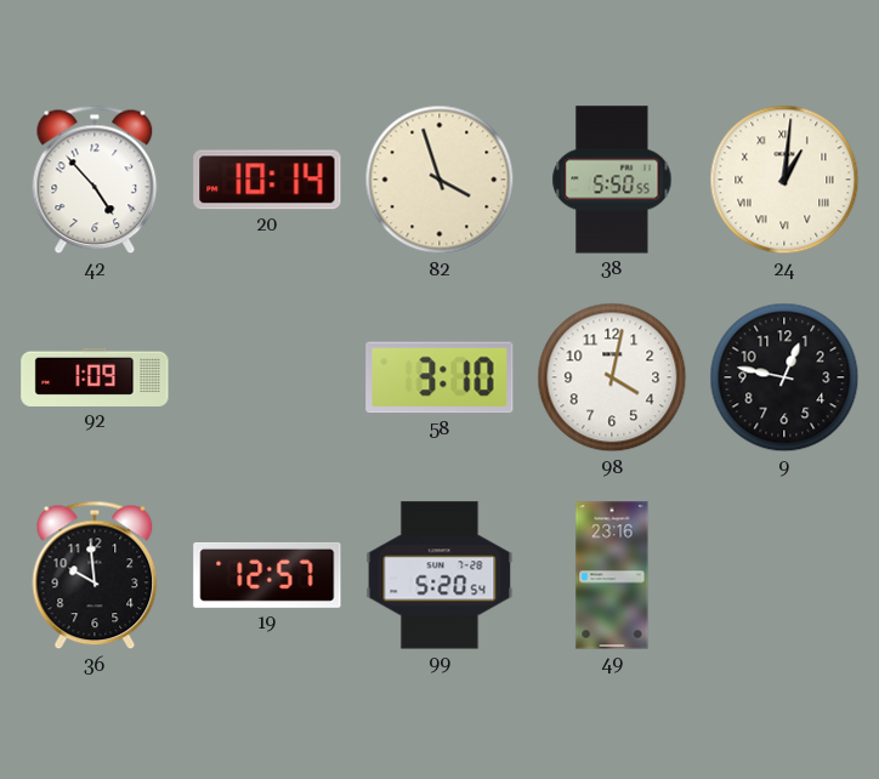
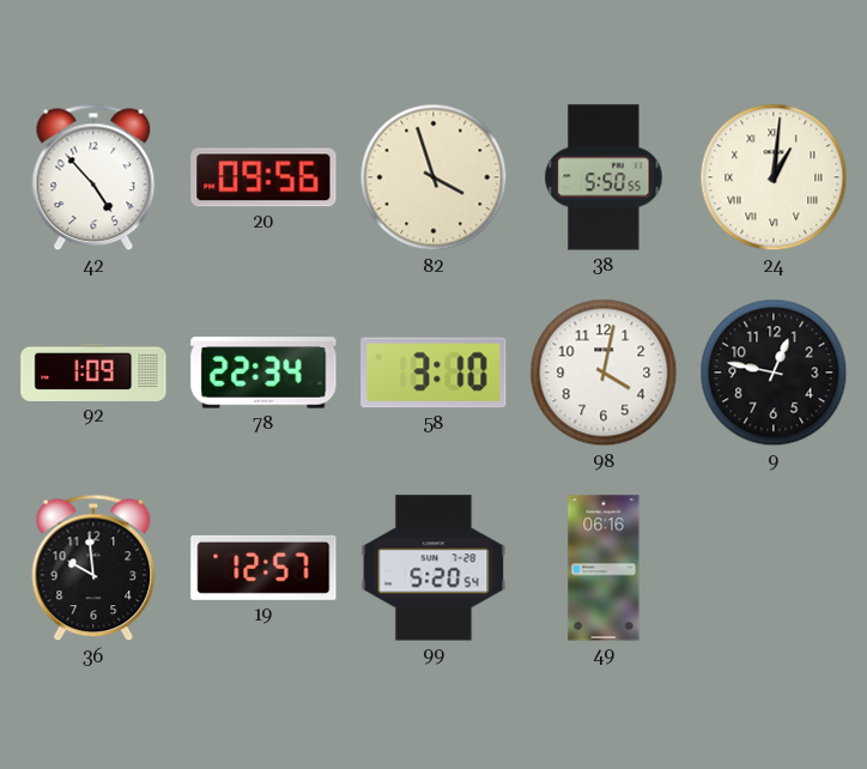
20: 10:14 -> 09:56
78: none -> 22:34
49: 23:16 -> 06:16
